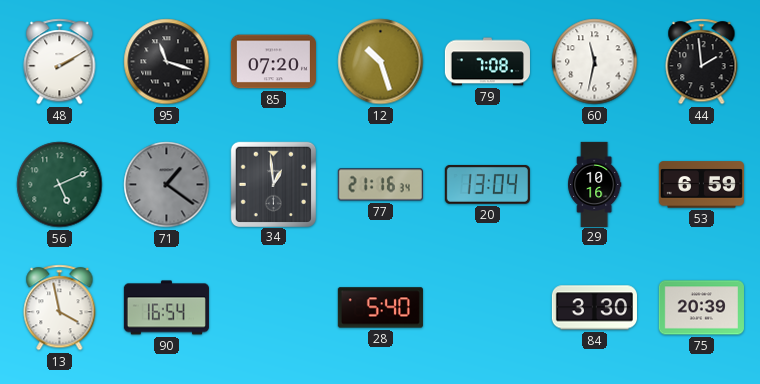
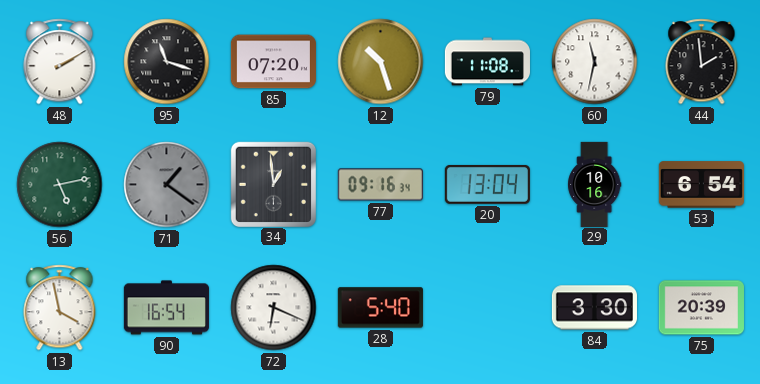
79: 7:08 -> 11:08
56: 5:11 -> 5:13
77: 21:16 -> 09:16
53: 6:59 -> 6:54
72: none -> 6:19
